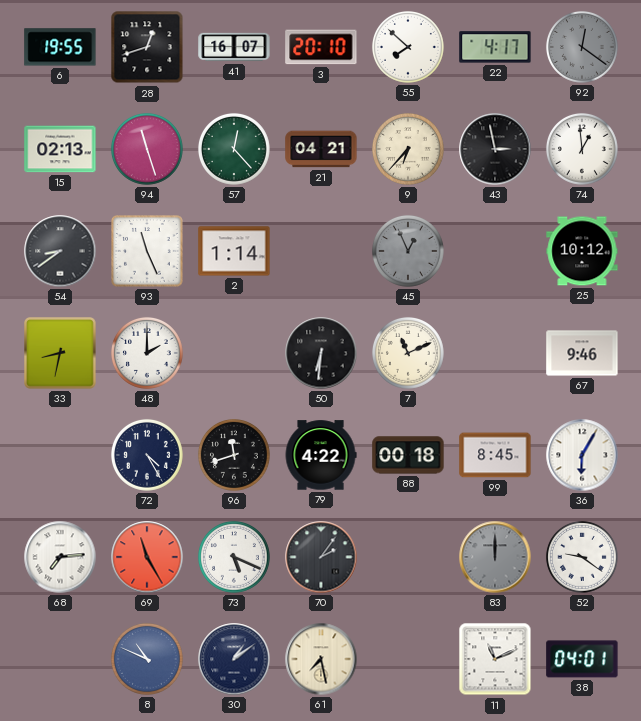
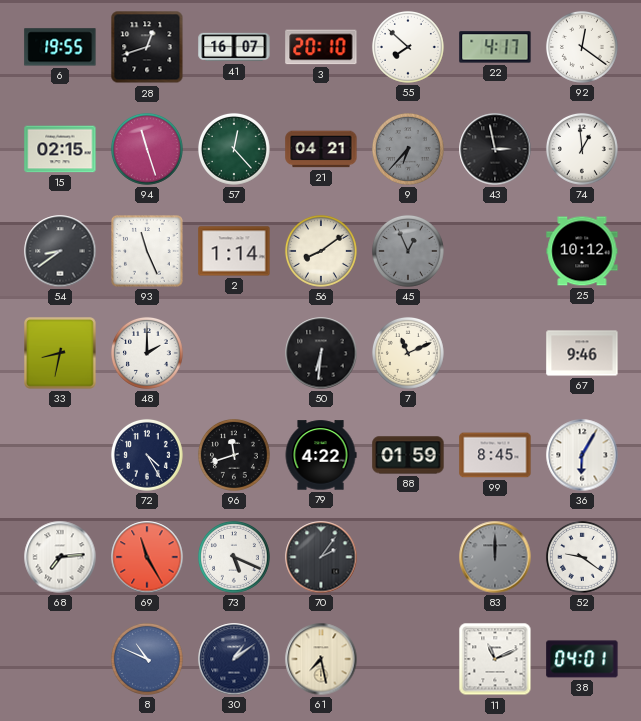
92 dial: grey -> white
15: 02:13 -> 02:15
9 dial: cream -> grey
56: none -> 8:09
88: 00:18 -> 01:59
